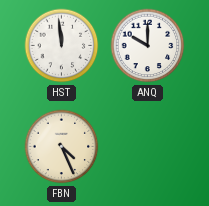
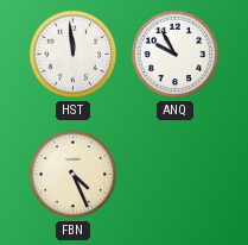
ANQ: 10:00 -> 9:55
